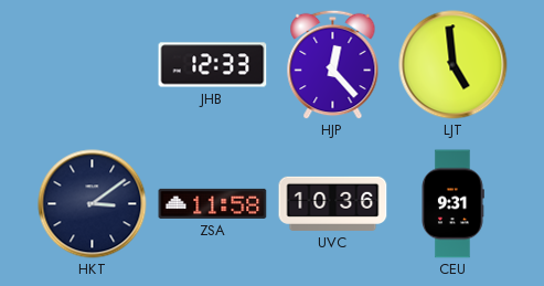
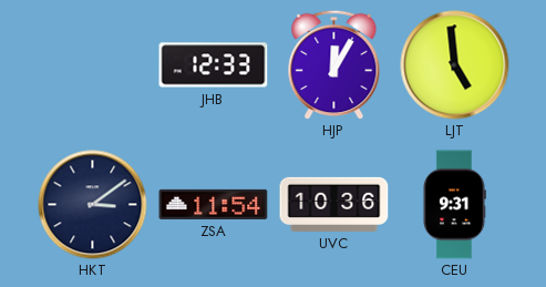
HJP: 12:23 -> 12:05
ZSA: 11:58 -> 11:54
